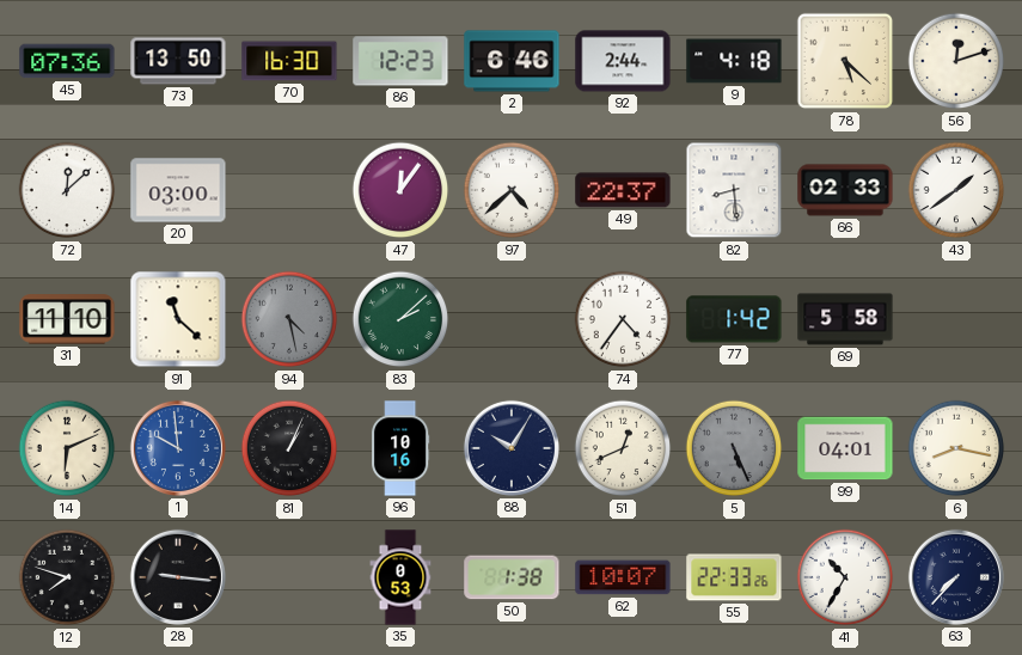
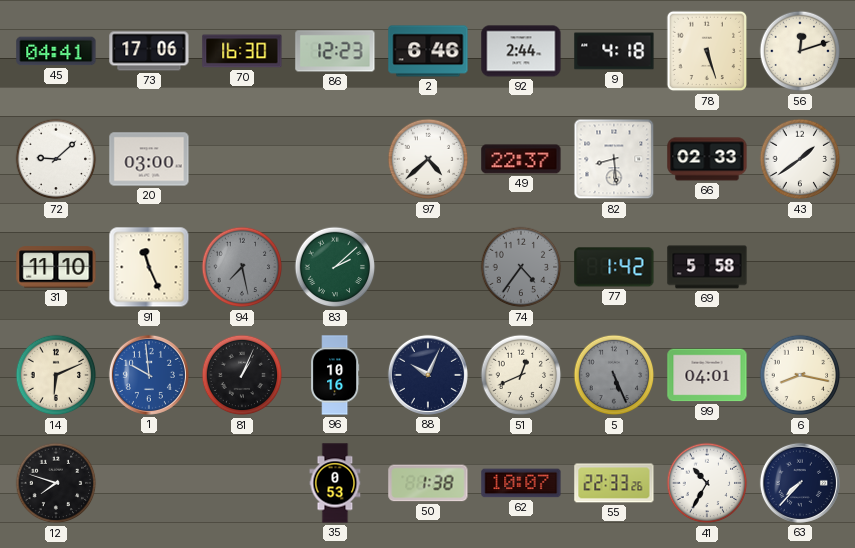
45: 07:36 -> 04:41
73: 13:50 -> 17:06
78: 5:22 -> 5:27
72: 12:08 -> 9:08
47: 12:06 -> none
91: 11:22 -> 11:26
94: 4:28 -> 7:28
74 dial: white -> grey
88: 10:05 -> 10:04
28: 9:16 -> none
